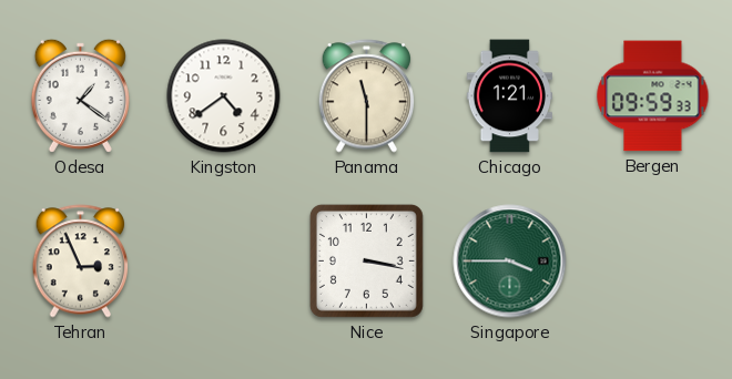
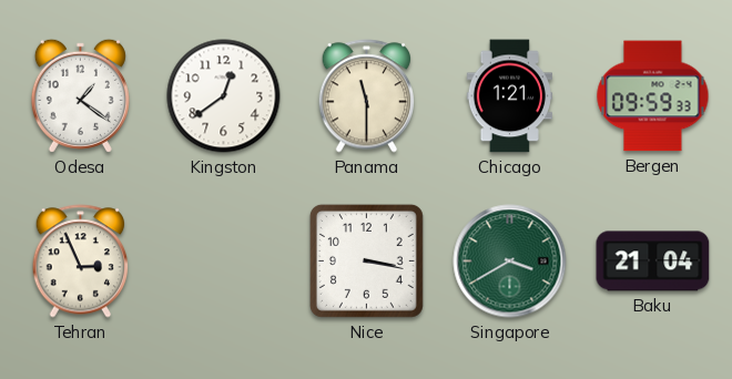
Kingston: 4:39 -> 12:39
Singapore: 3:45 -> 3:40
Baku: none -> 21:04
